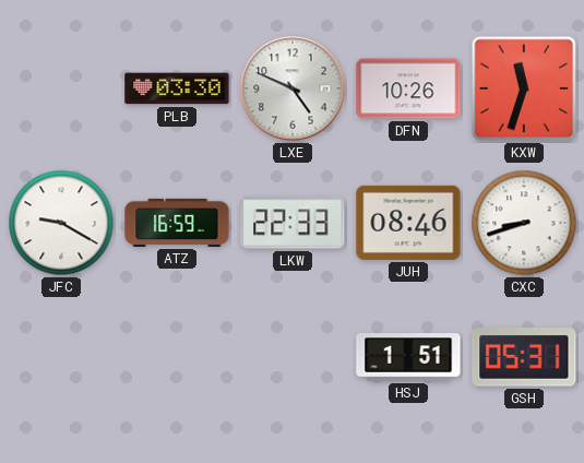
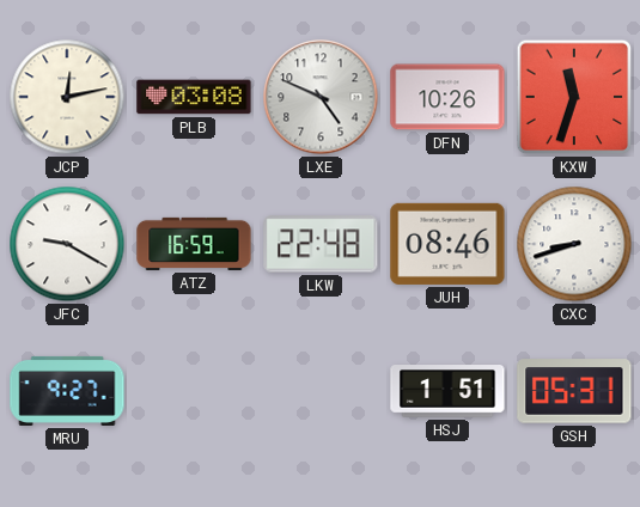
JCP: none -> 12:13
PLB: 03:30 -> 03:08
LKW: 22:33 -> 22:48
MRU: none -> 9:27
